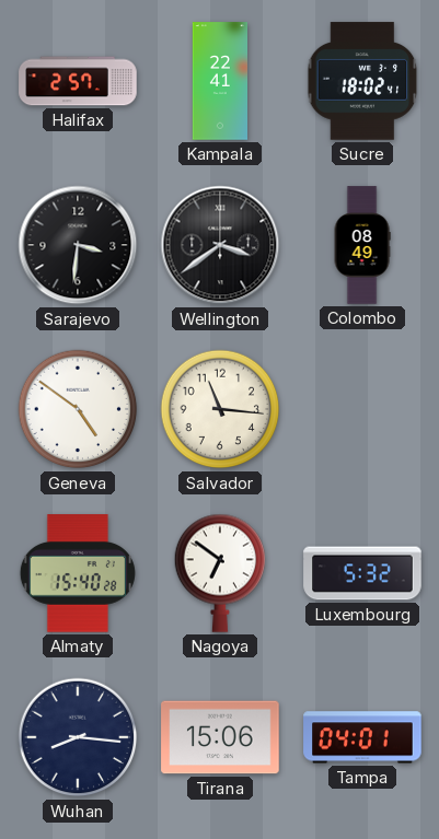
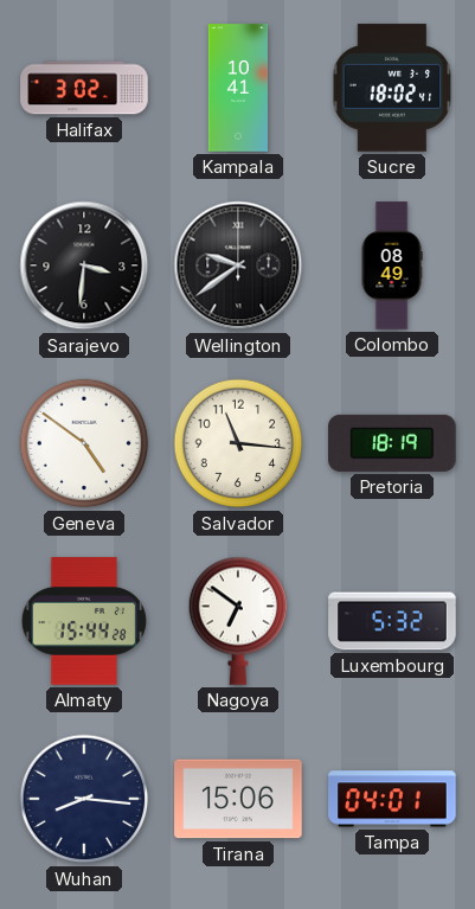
Halifax: 2:57 -> 3:02
Kampala: 22:41 -> 10:41
Wellington: 3:39 -> 9:39
Pretoria: none -> 18:19
Almaty: 15:40 -> 15:44
